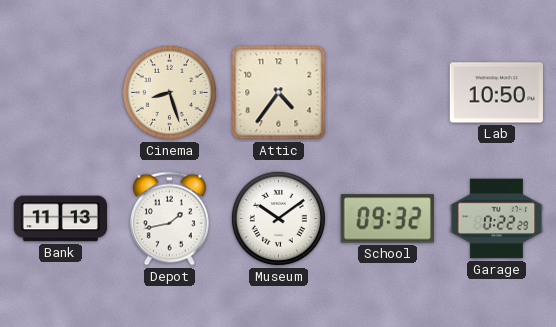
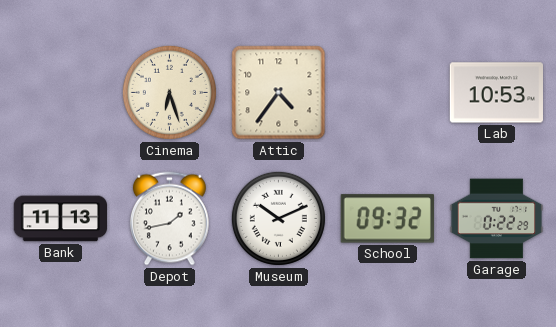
Cinema: 8:27 -> 6:27
Lab: 10:50 -> 10:53
Museum: 10:09 -> 10:11
